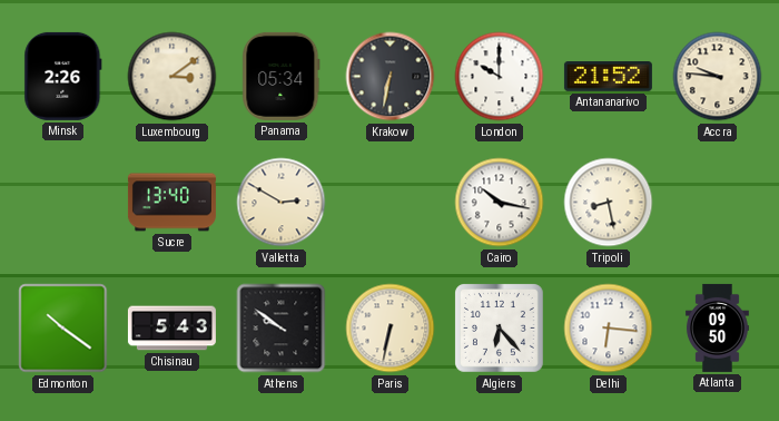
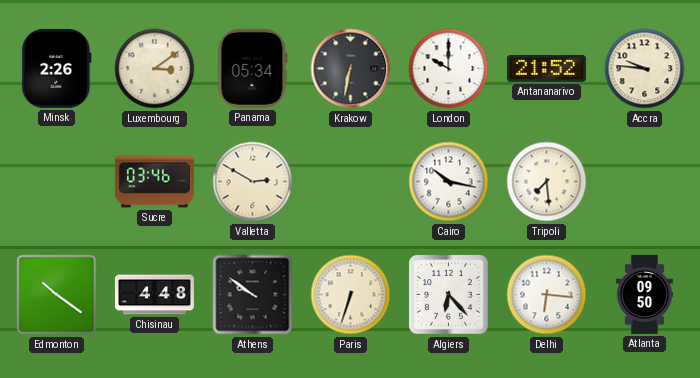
Sucre: 13:40 -> 03:46
Tripoli: 8:28 -> 7:29
Chisinau: 5:43 -> 4:48
Paris: 6:32 -> 6:33
